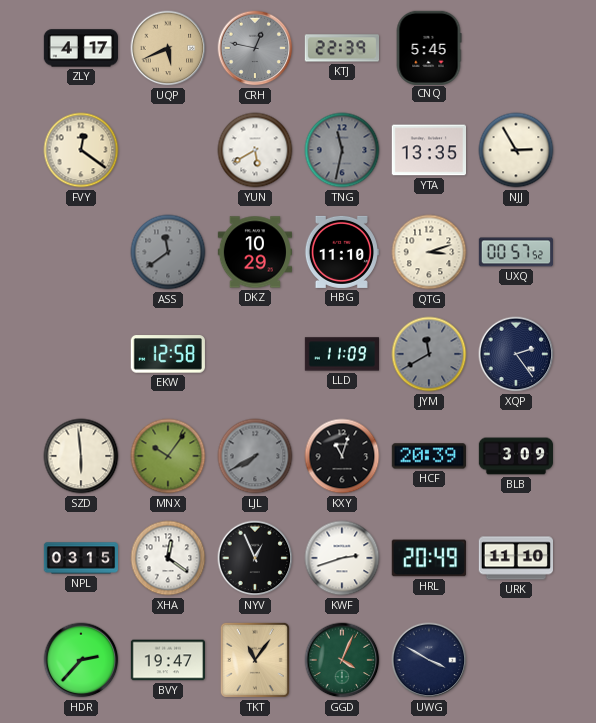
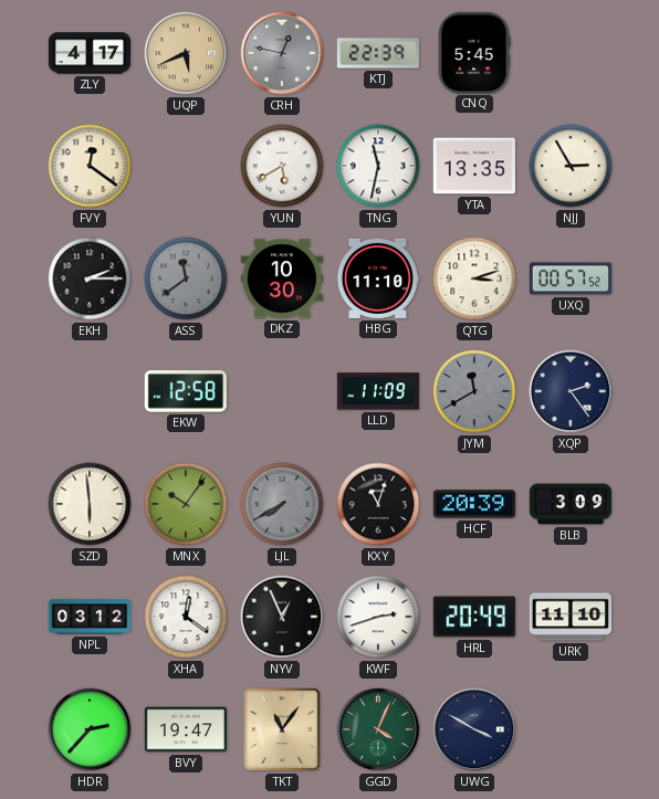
TNG dial: grey -> white
EKH: none -> 2:15
DKZ: 10:29 -> 10:30
NPL: 03:15 -> 03:12
